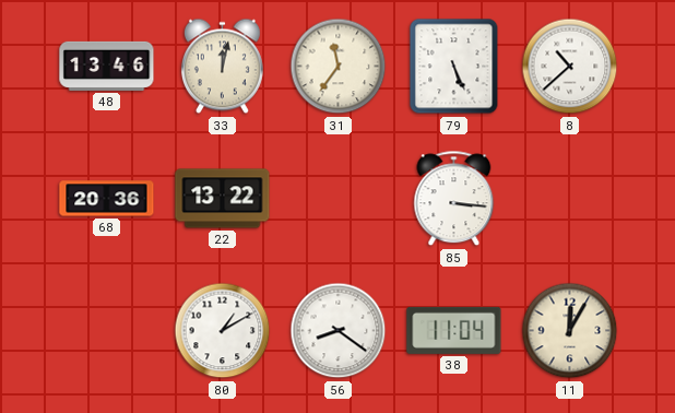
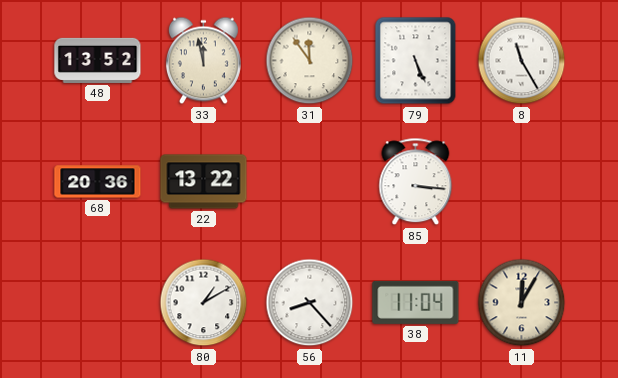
48: 13:46 -> 13:52
33: 12:02 -> 11:58
31: 11:36 -> 11:54
8: 10:38 -> 11:25
56: 8:21 -> 8:23
